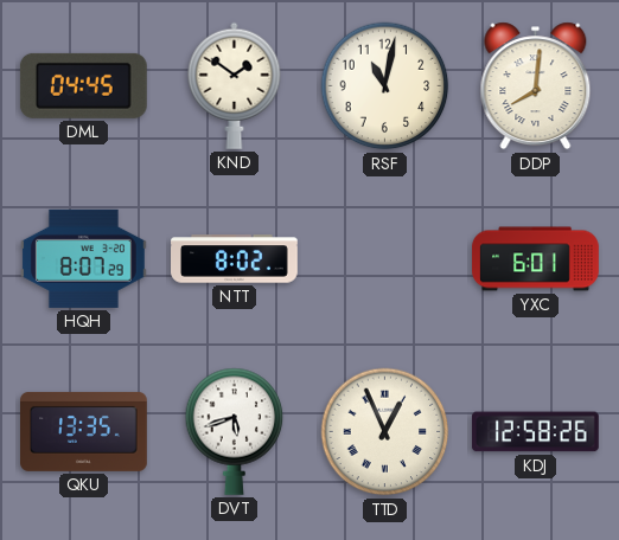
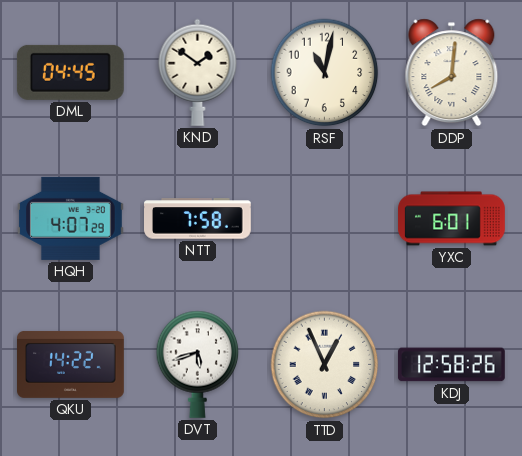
HQH: 8:07 -> 4:07
NTT: 8:02 -> 7:58
QKU: 13:35 -> 14:22
